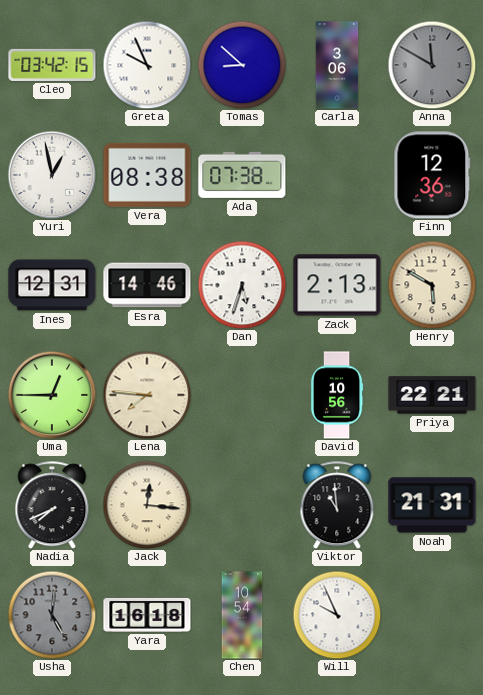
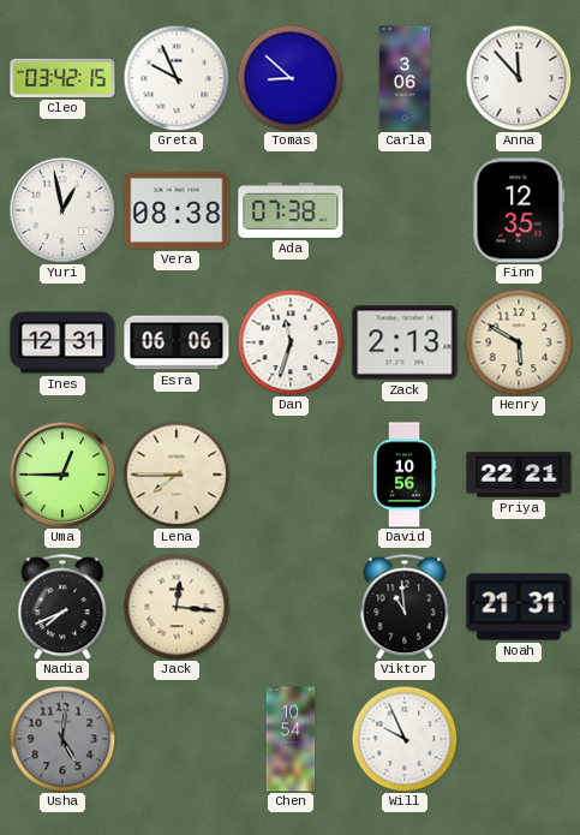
Anna: 11:50 -> 11:53
Anna dial: grey -> white
Finn: 12:36 -> 12:35
Esra: 14:46 -> 06:06
Dan: 5:33 -> 11:33
Lena: 7:46 -> 7:45
Yara: 16:18 -> none
